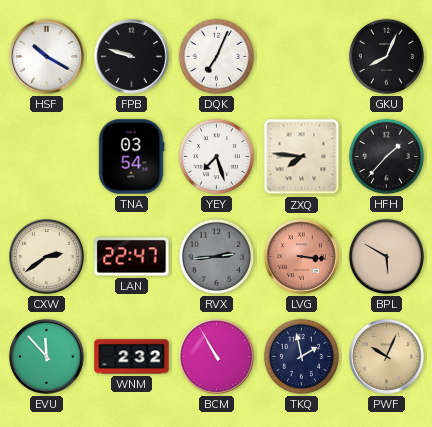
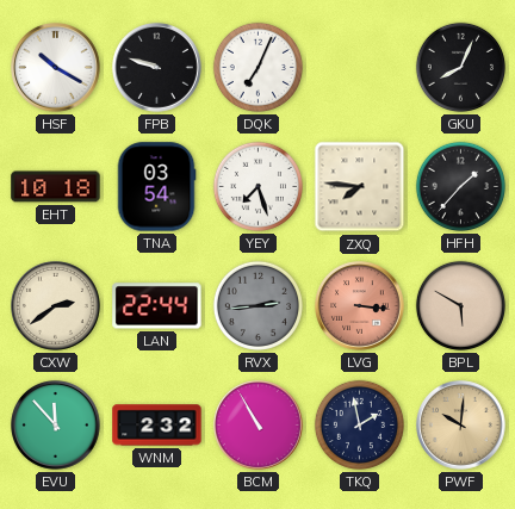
EHT: none -> 10:18
LAN: 22:47 -> 22:44
PWF: 10:04 -> 10:01
